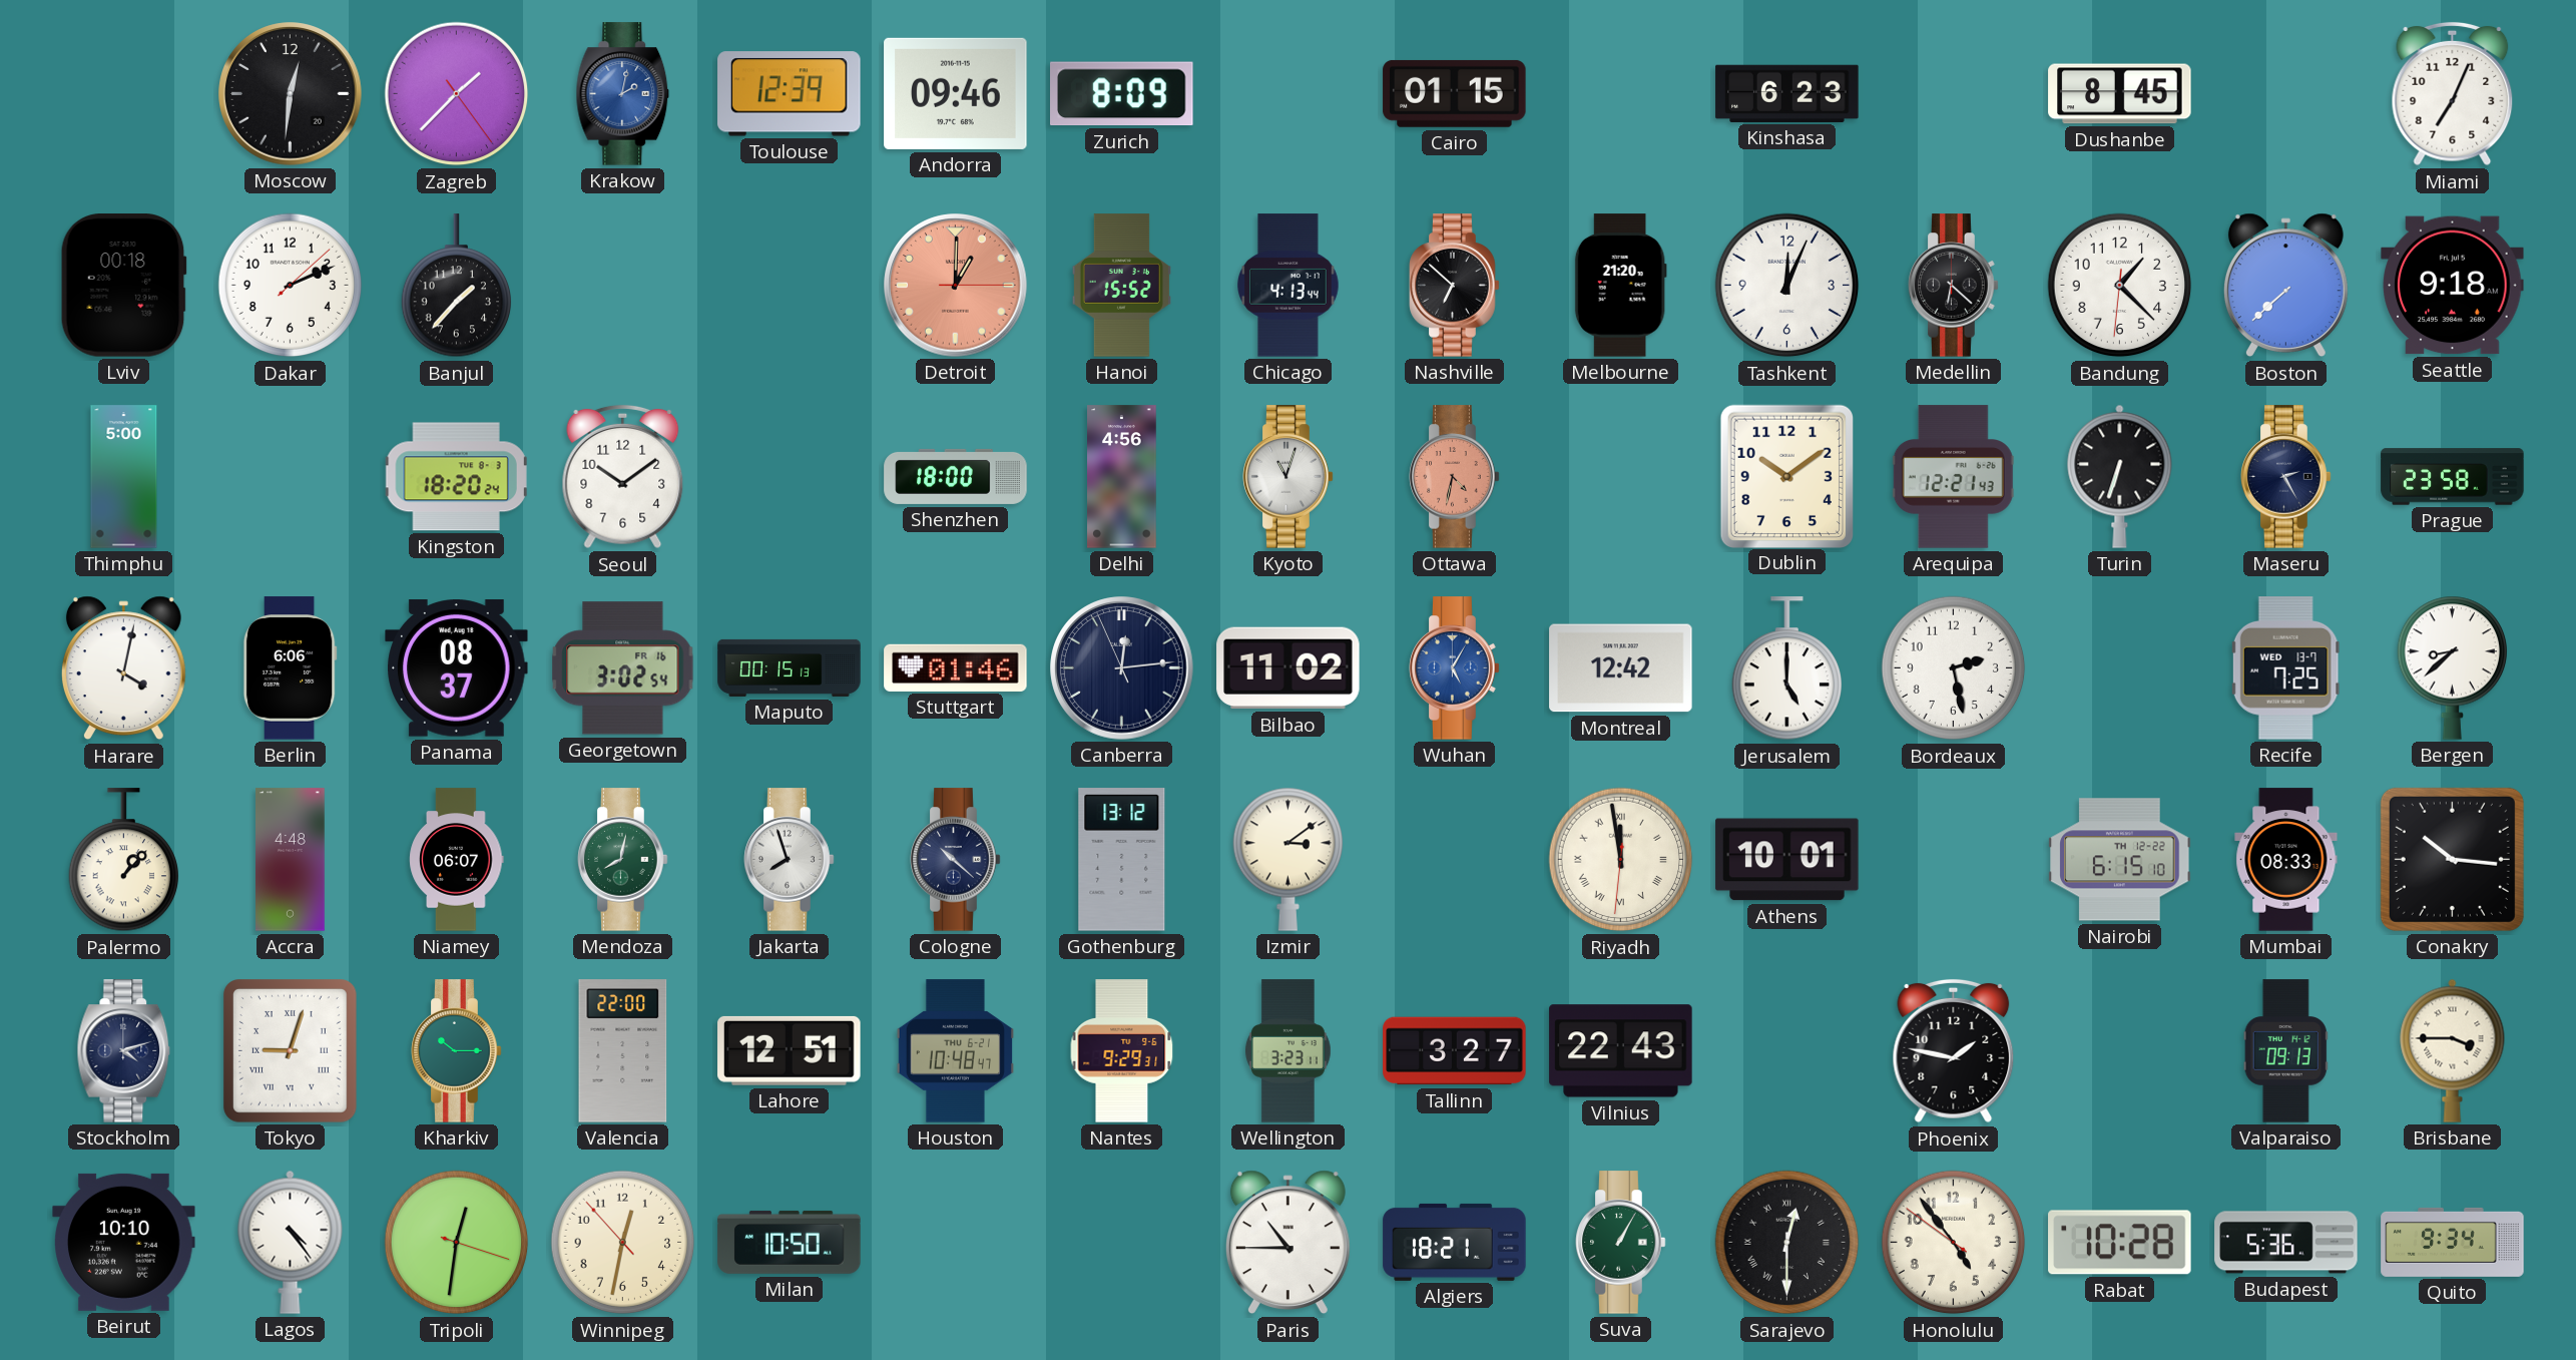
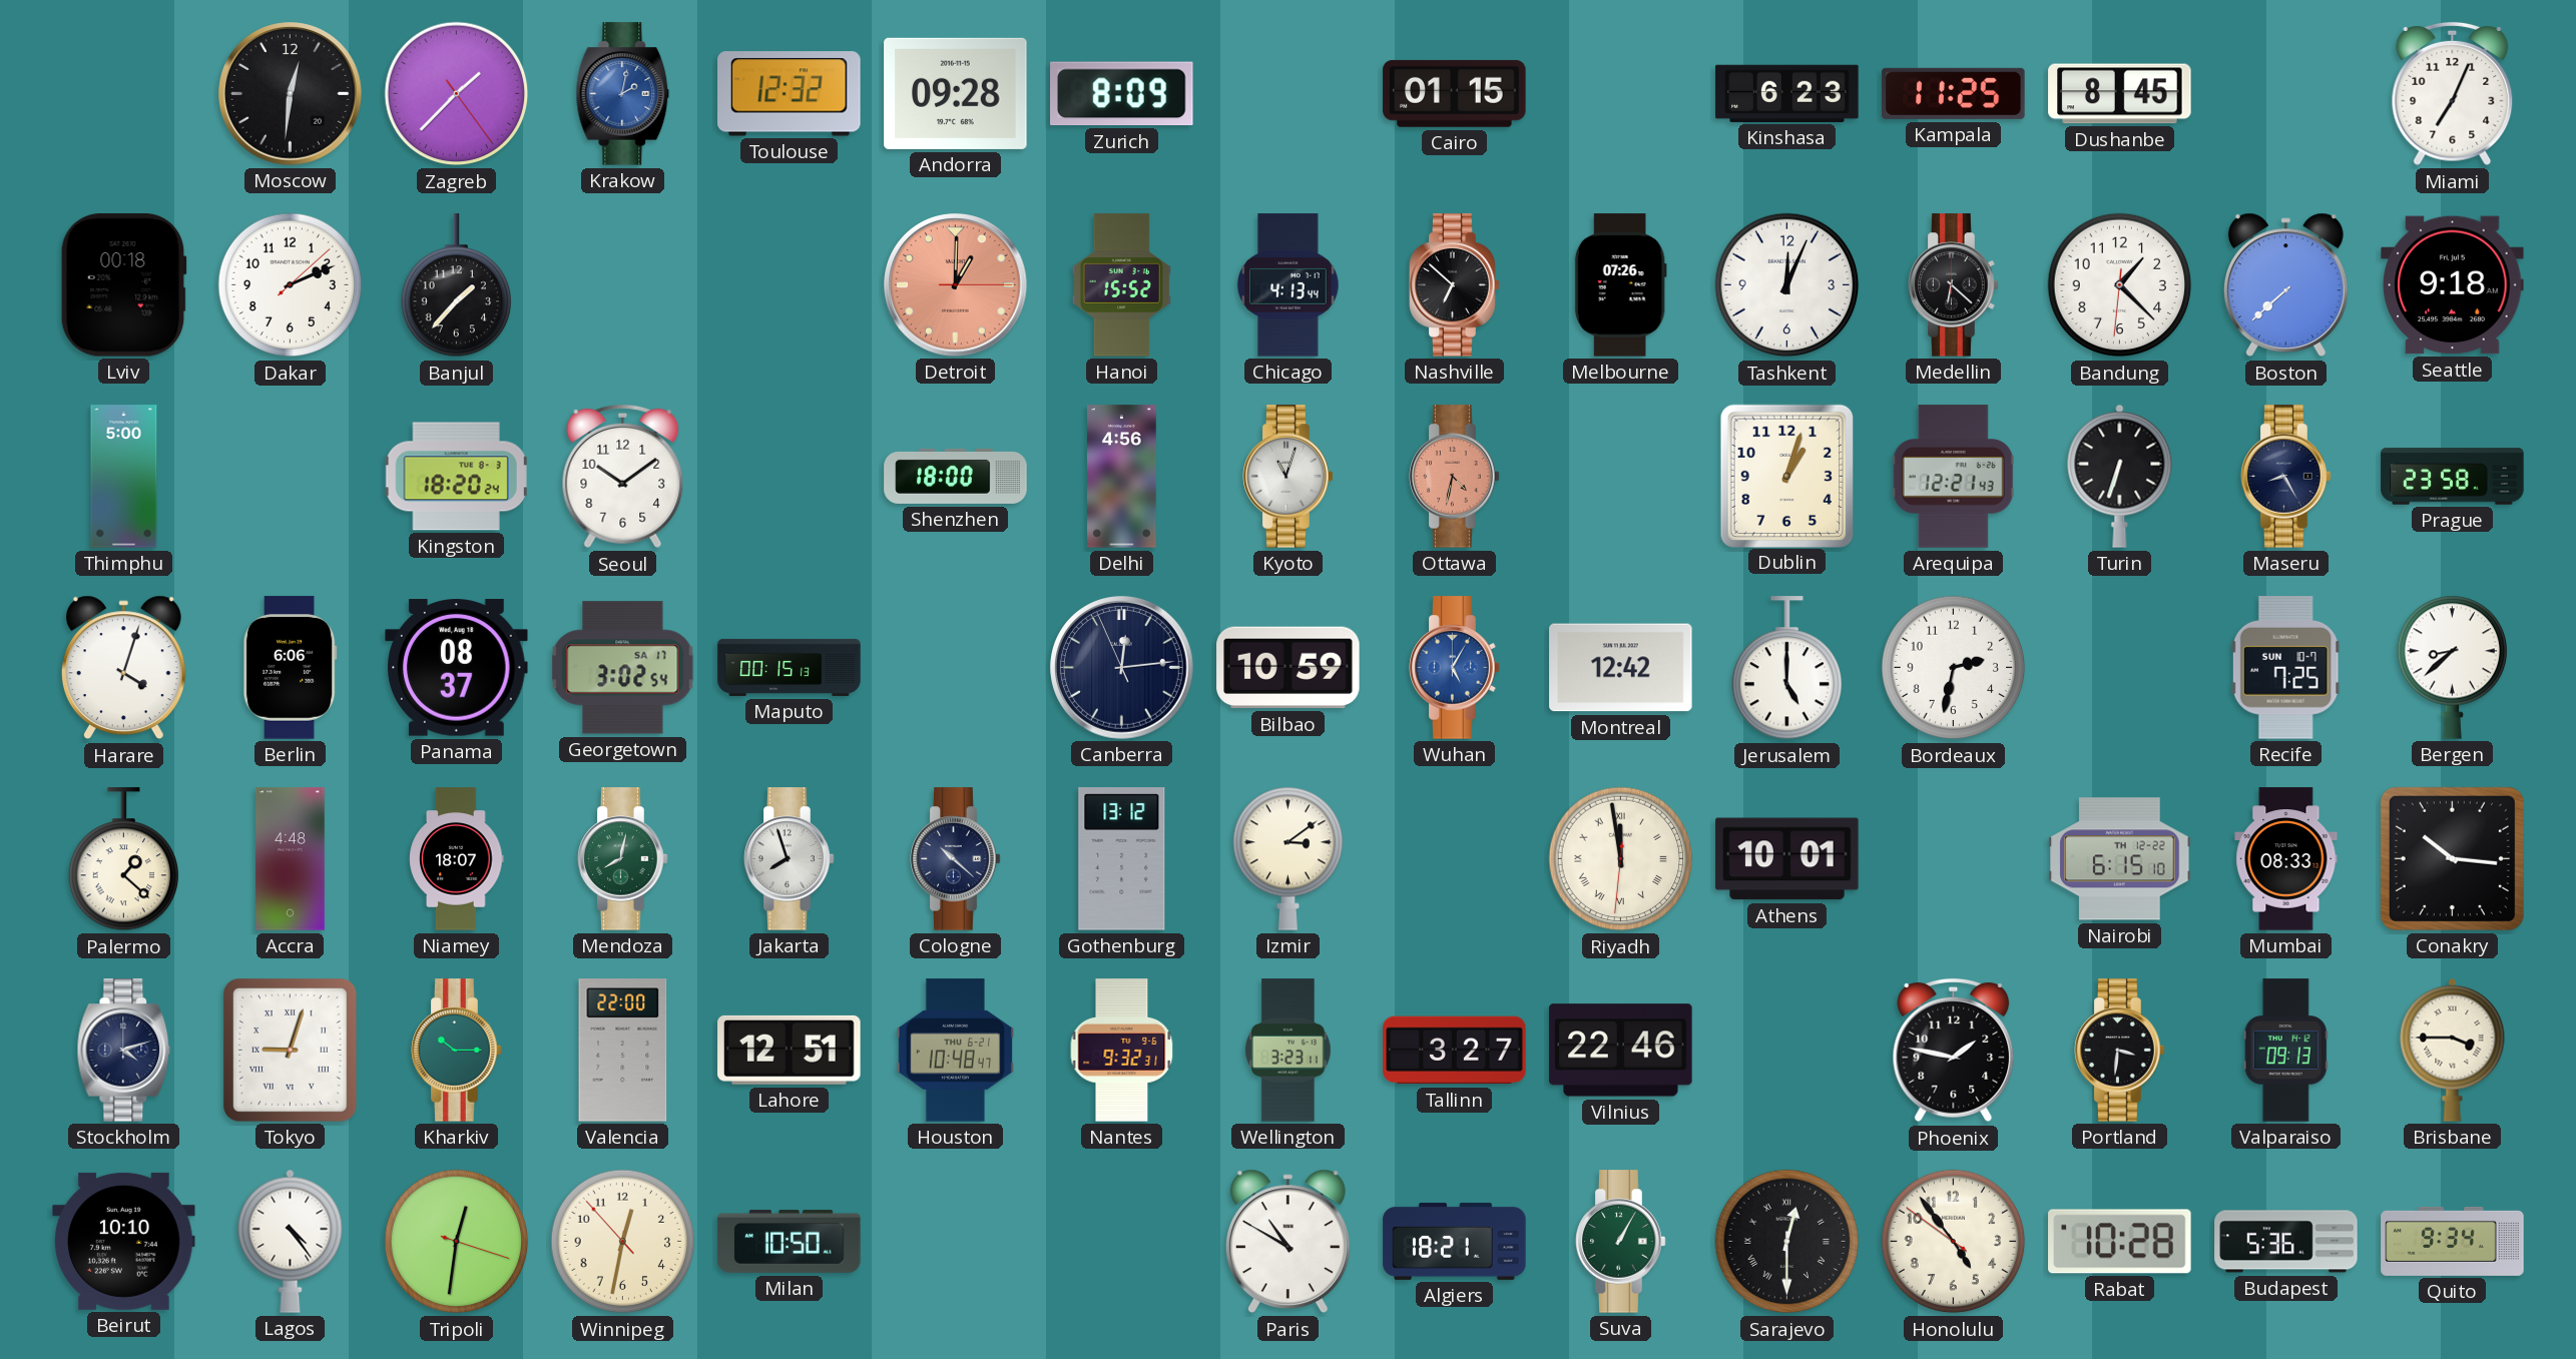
Toulouse: 12:39 -> 12:32
Andorra: 09:46 -> 09:28
Kampala: none -> 11:25
Melbourne: 21:20 -> 07:26
Dublin: 10:09 -> 1:03
Maseru: 2:25 -> 8:25
Harare: 4:02 -> 4:03
Georgetown date: FR 16 -> SA 17
Stuttgart: 01:46 -> none
Bilbao: 11:02 -> 10:59
Bordeaux: 2:28 -> 2:32
Recife date: WED 13-7 -> SUN 10-7
Palermo: 1:07 -> 1:22
Niamey: 06:07 -> 18:07
Nantes: 9:29 -> 9:32
Vilnius: 22:43 -> 22:46
Portland: none -> 3:31
Paris: 10:45 -> 10:50
